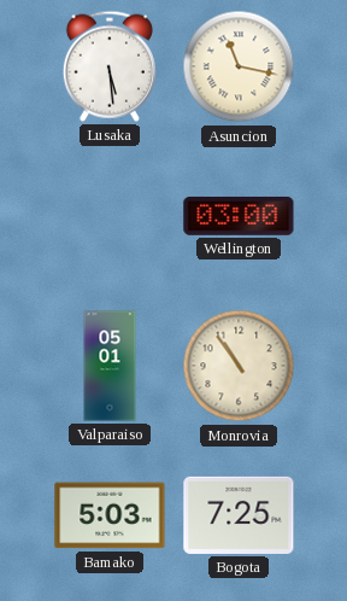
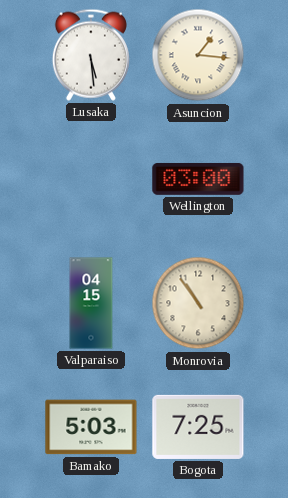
Asuncion: 11:17 -> 1:16
Valparaiso: 05:01 -> 04:15
